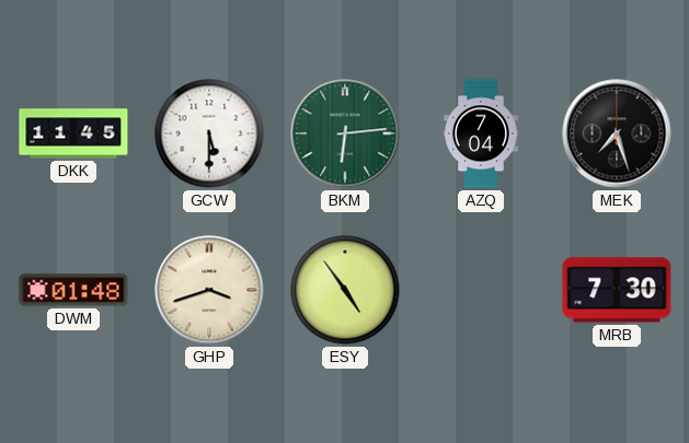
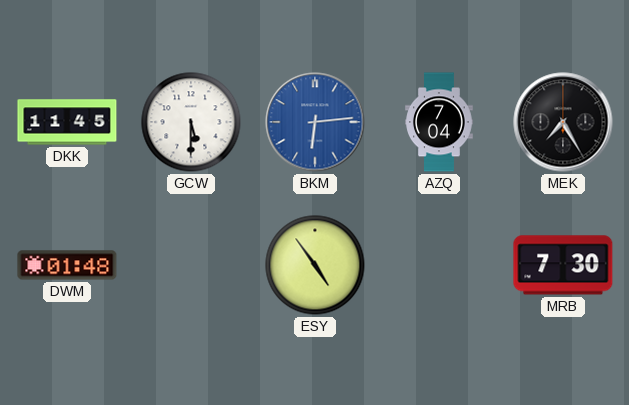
BKM dial: green -> blue
MEK: 7:27 -> 7:25
GHP: 3:42 -> none
